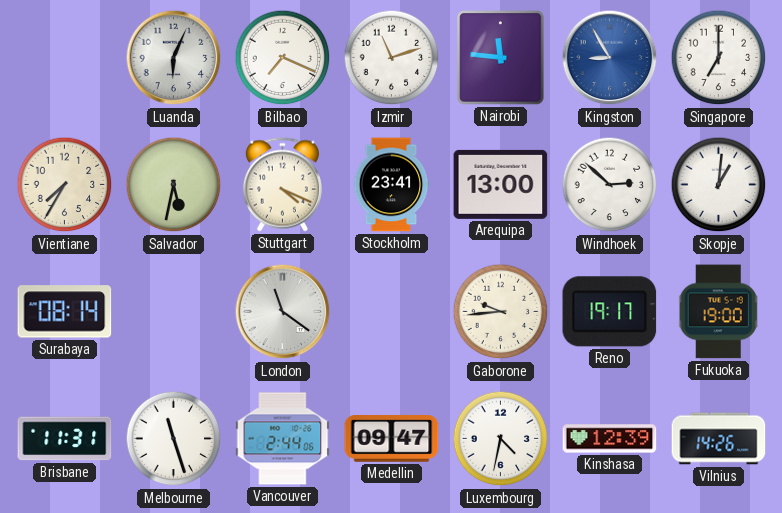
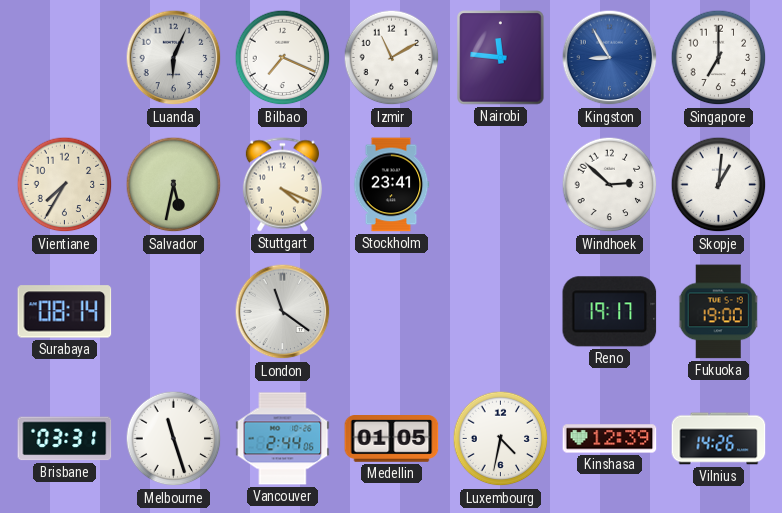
Izmir: 11:12 -> 11:10
Arequipa: 13:00 -> none
Gaborone: 9:44 -> none
Brisbane: 11:31 -> 03:31
Medellin: 09:47 -> 01:05
